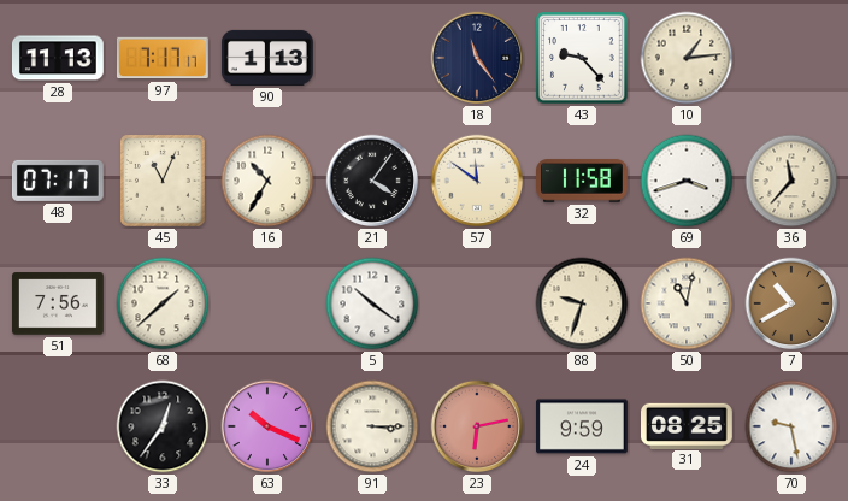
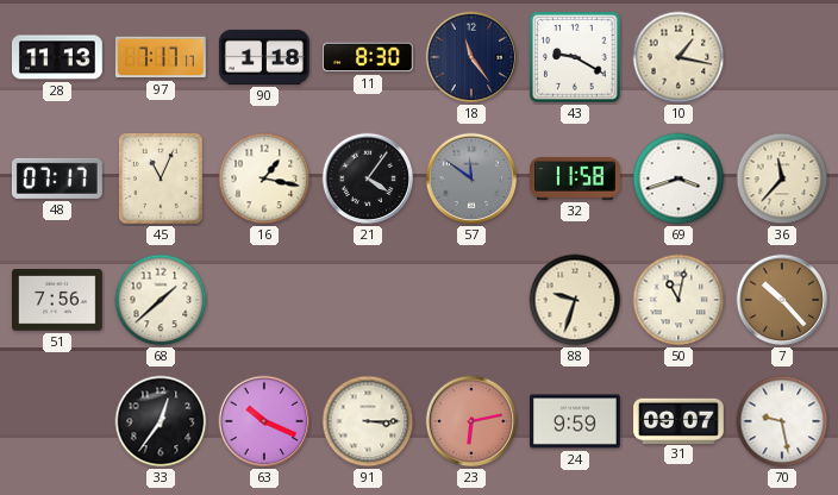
90: 1:13 -> 1:18
11: none -> 8:30
43: 9:23 -> 9:20
10: 1:14 -> 1:17
16: 10:35 -> 1:17
57 dial: cream -> grey
5: 10:21 -> none
7: 10:40 -> 10:23
31: 08:25 -> 09:07
